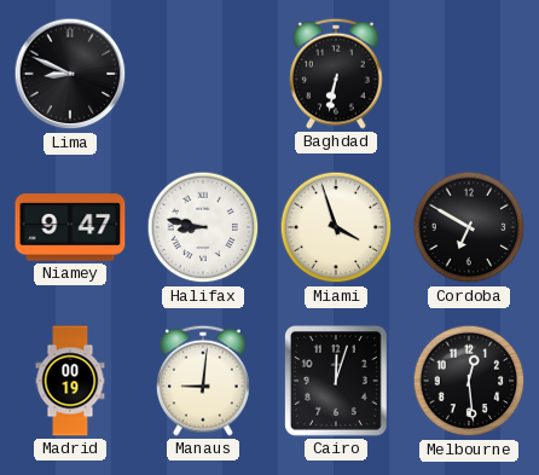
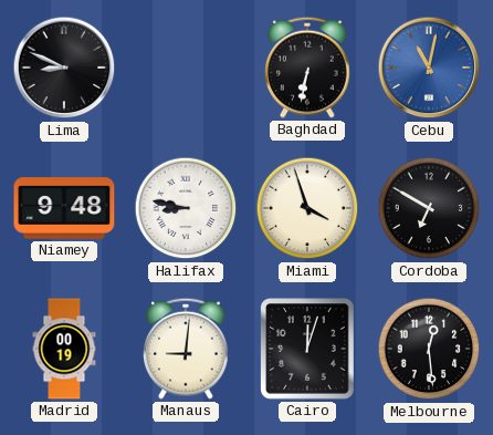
Cebu: none -> 11:02
Niamey: 9:47 -> 9:48
